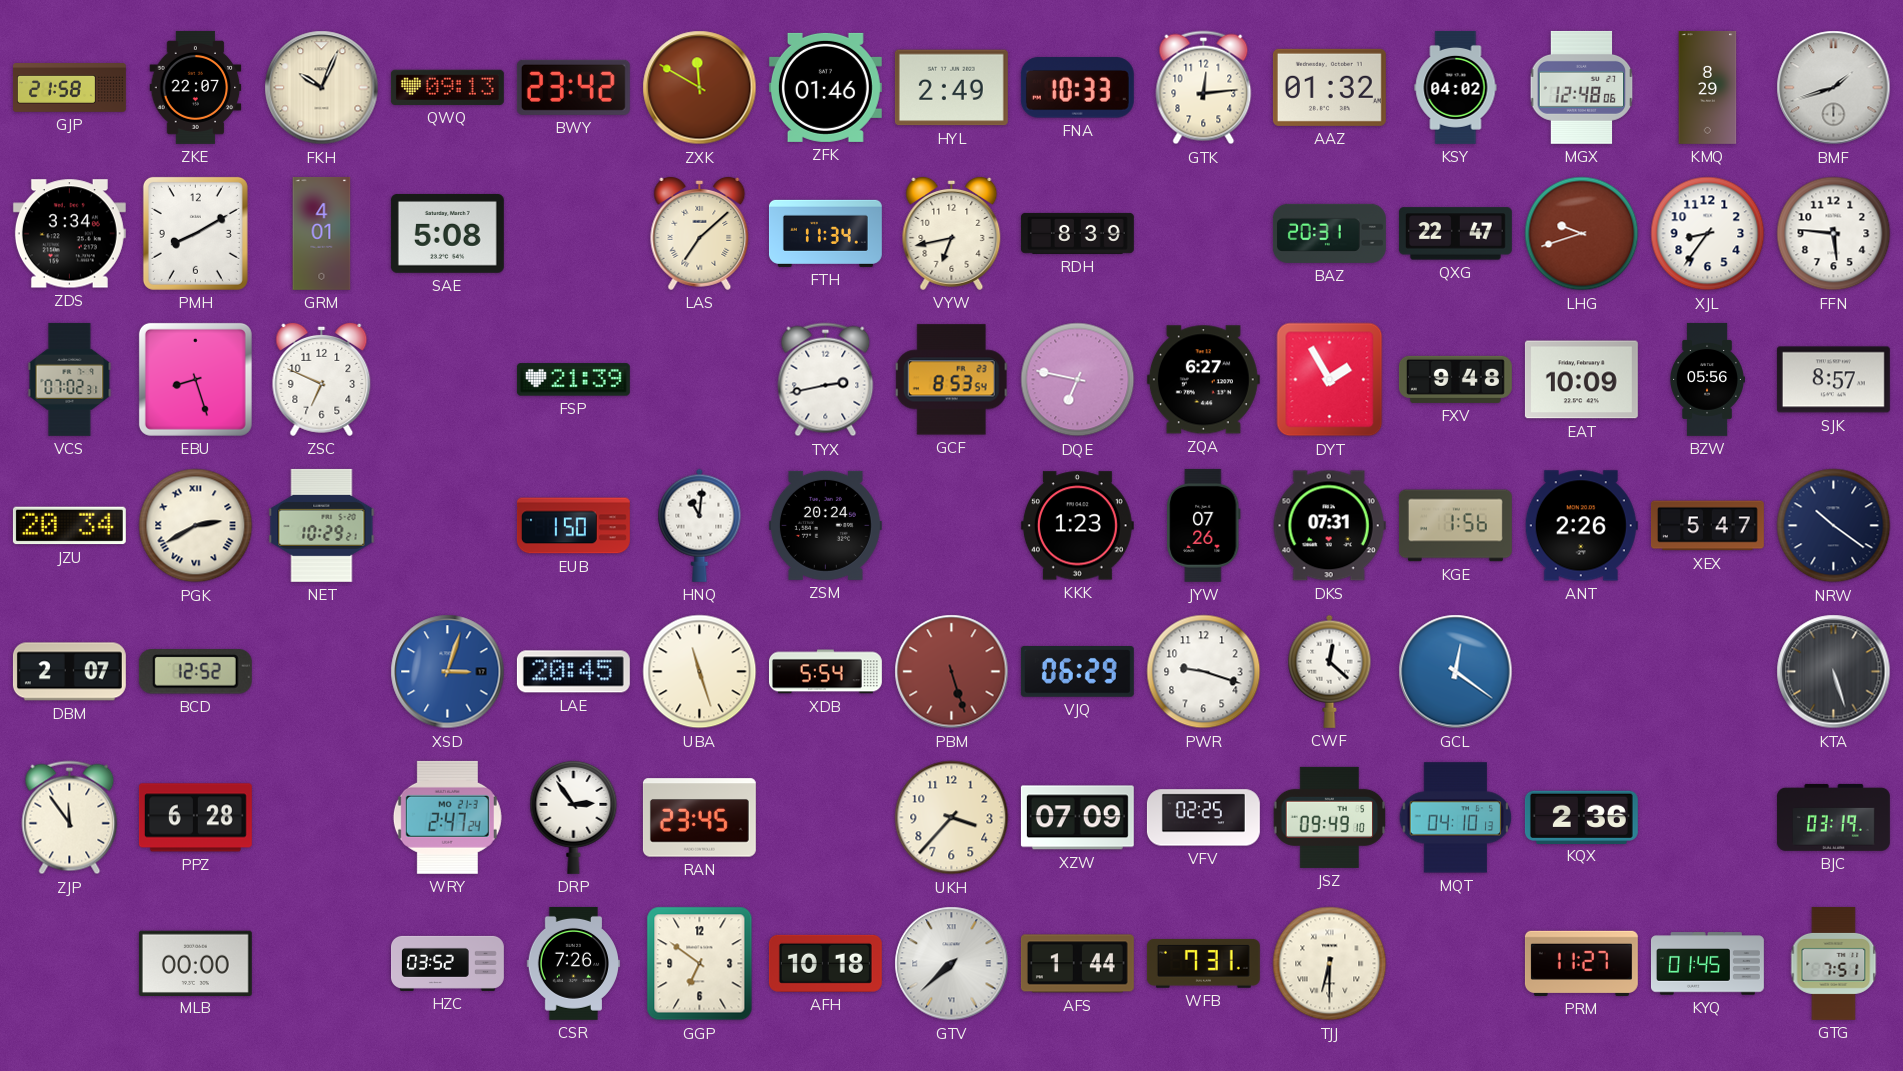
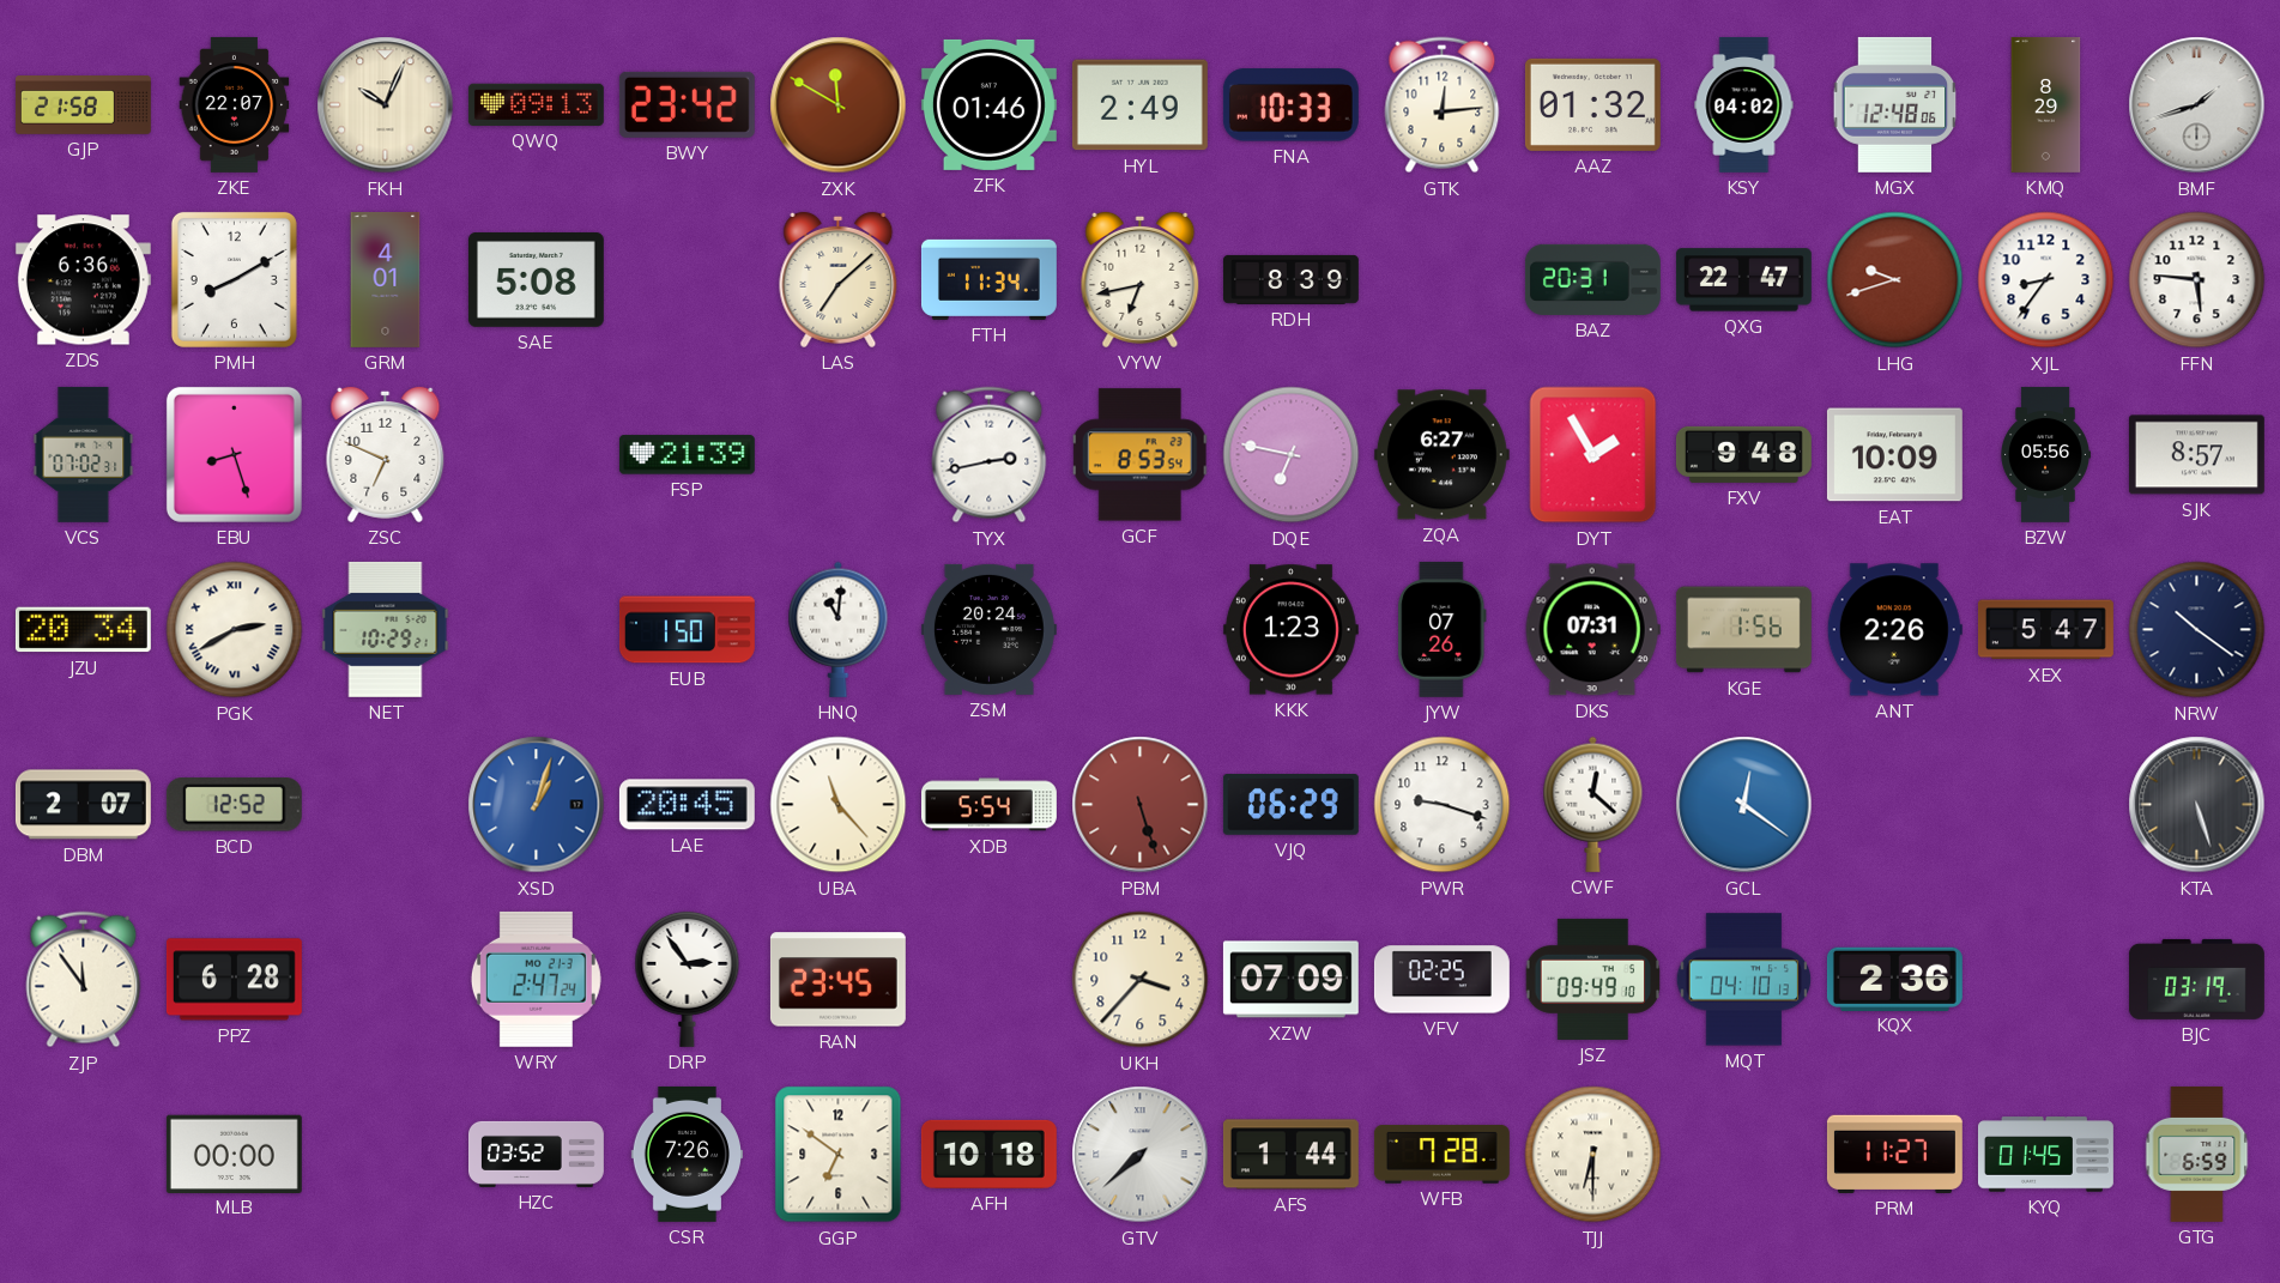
ZDS: 3:34 -> 6:36
XSD: 3:03 -> 1:03
UBA: 11:27 -> 11:23
WFB: 7:31 -> 7:28
GTG: 7:51 -> 6:59
